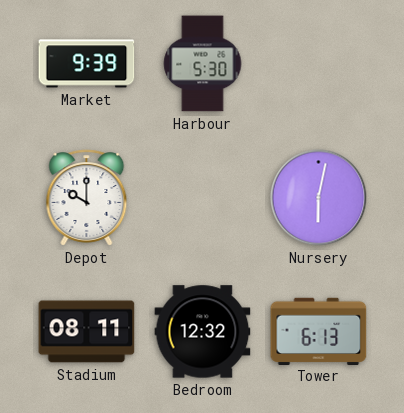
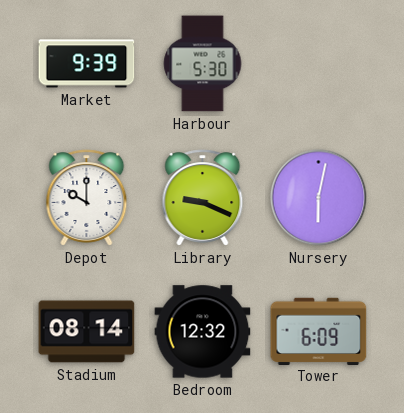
Library: none -> 9:19
Stadium: 08:11 -> 08:14
Tower: 6:13 -> 6:09
